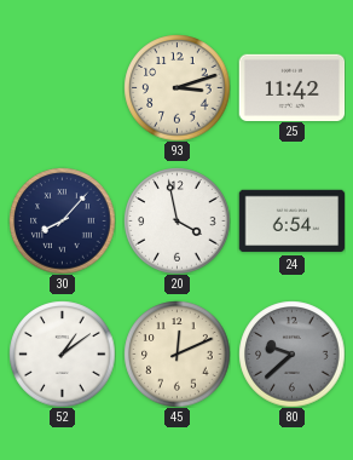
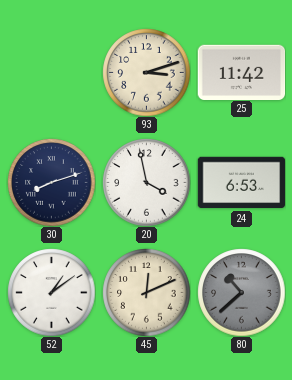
30: 8:07 -> 8:12
24: 6:54 -> 6:53
80: 9:38 -> 10:38
